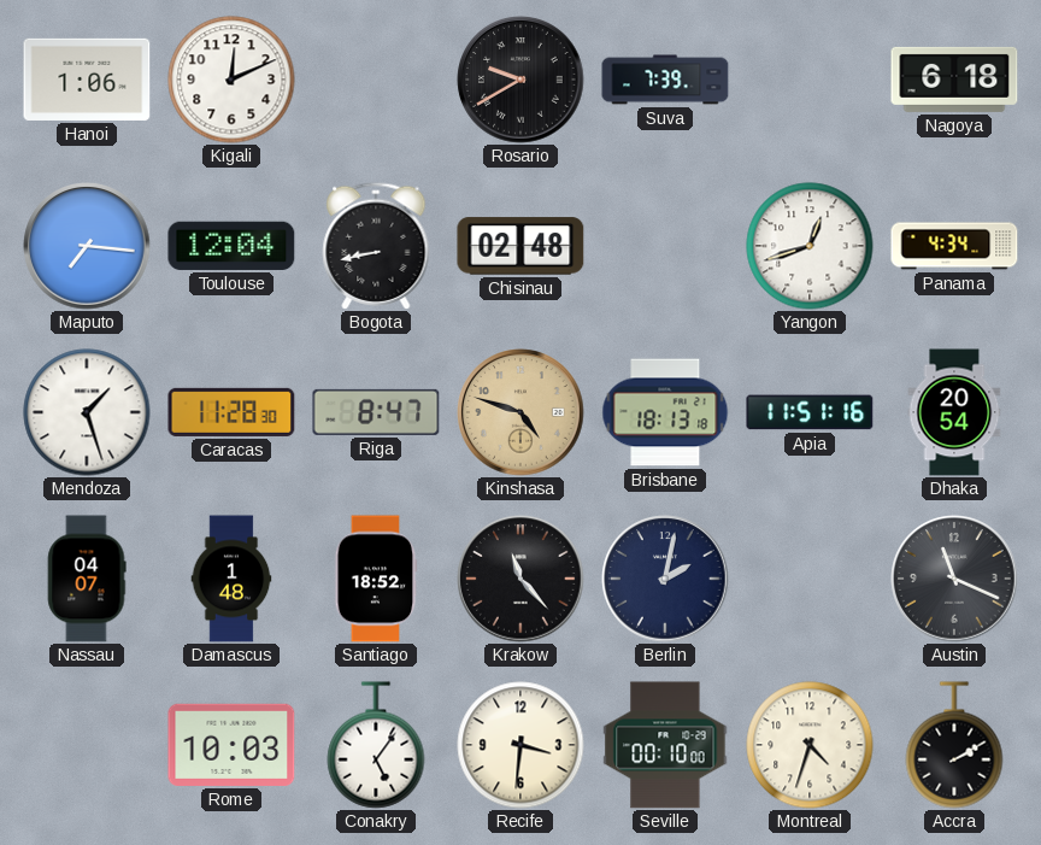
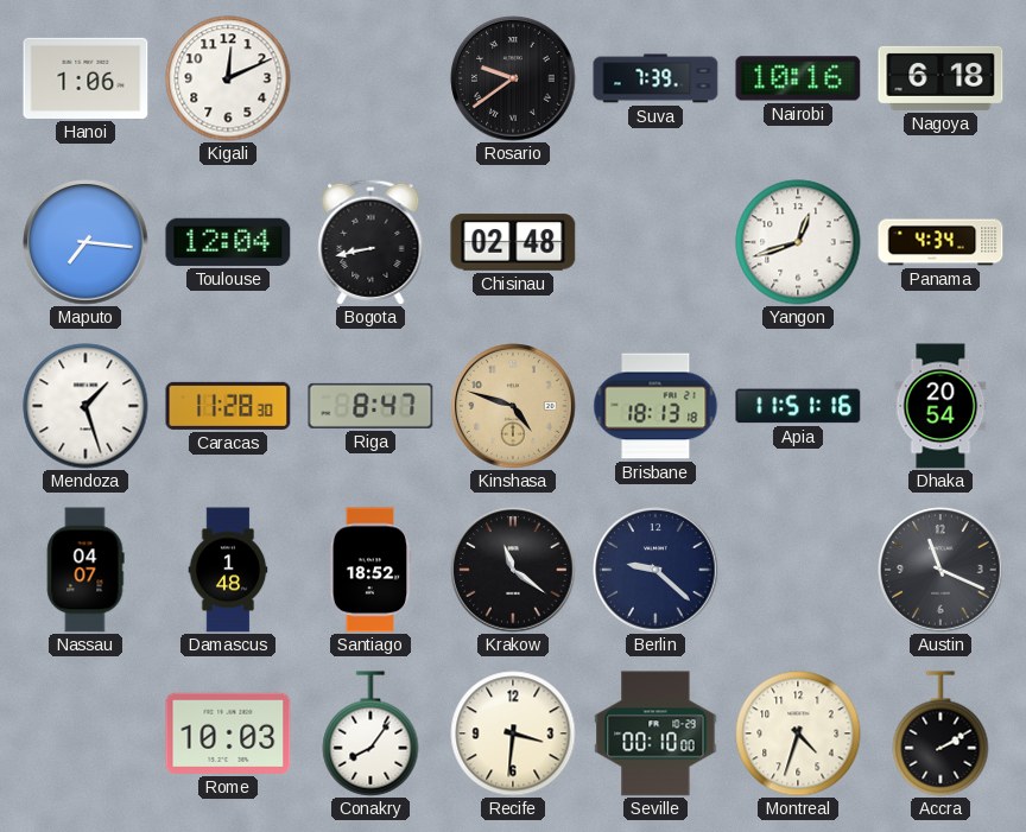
Rosario: 9:40 -> 9:39
Nairobi: none -> 10:16
Krakow: 11:23 -> 11:21
Berlin: 2:02 -> 9:22
Conakry: 5:06 -> 8:06
